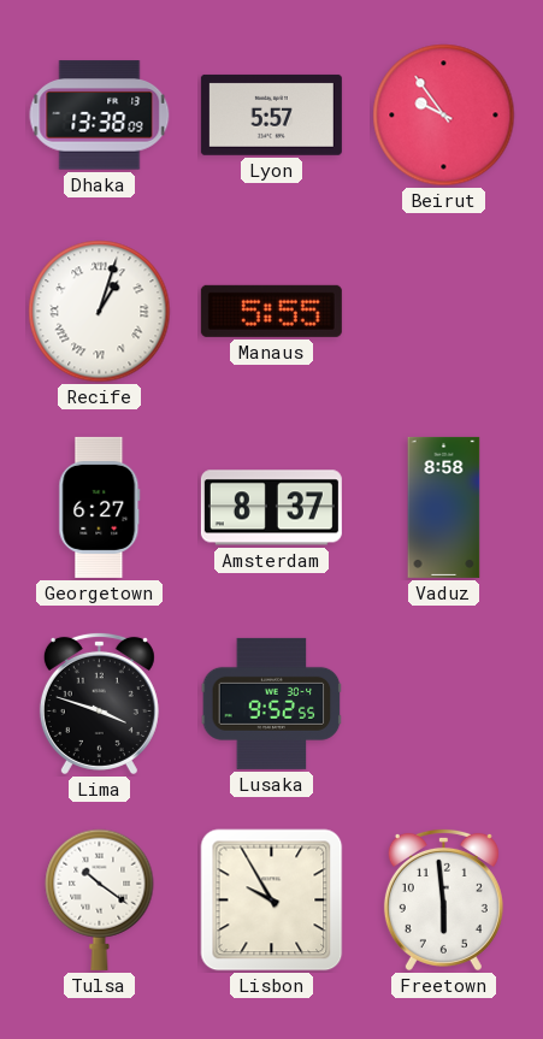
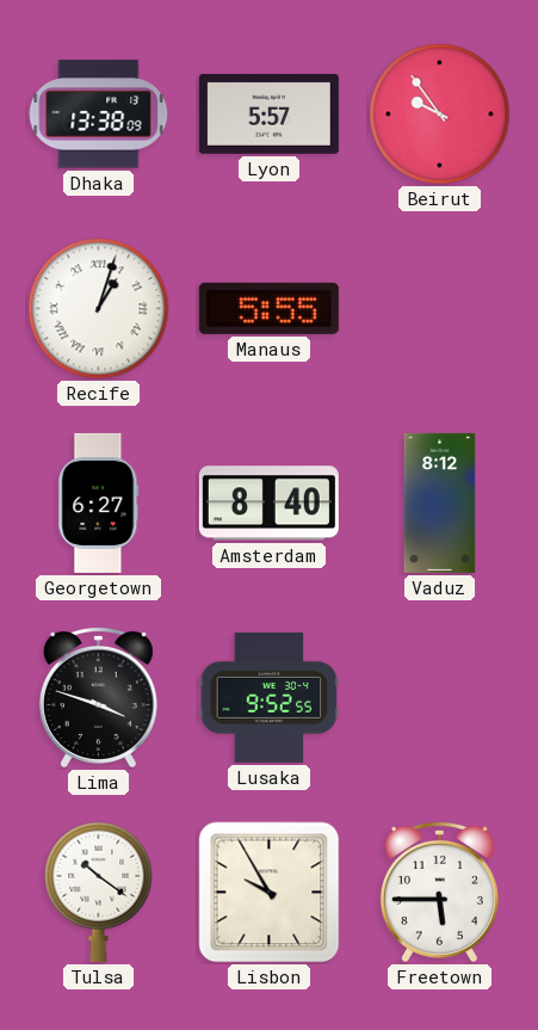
Amsterdam: 8:37 -> 8:40
Vaduz: 8:58 -> 8:12
Freetown: 5:59 -> 5:45
